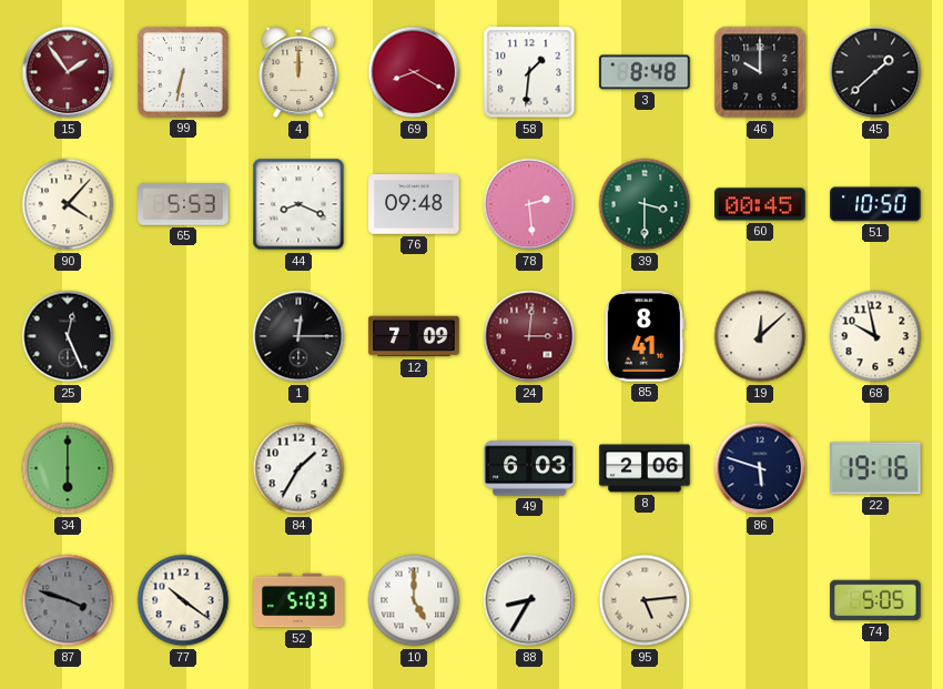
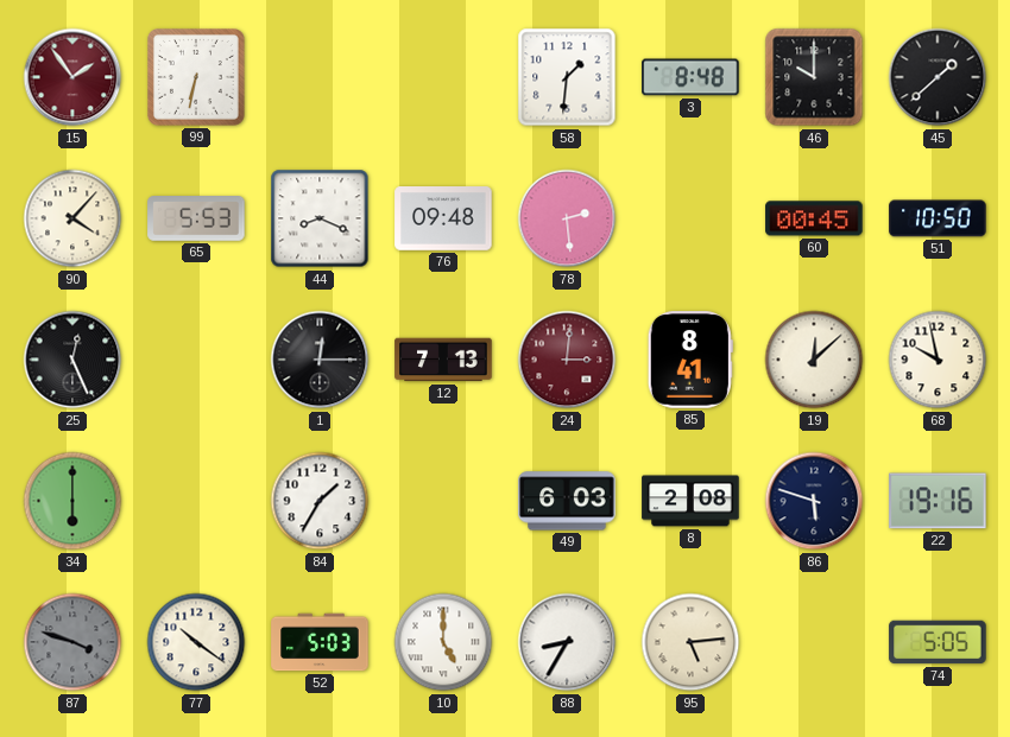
4: 12:00 -> none
69: 8:20 -> none
39: 3:30 -> none
12: 7:09 -> 7:13
8: 2:06 -> 2:08
